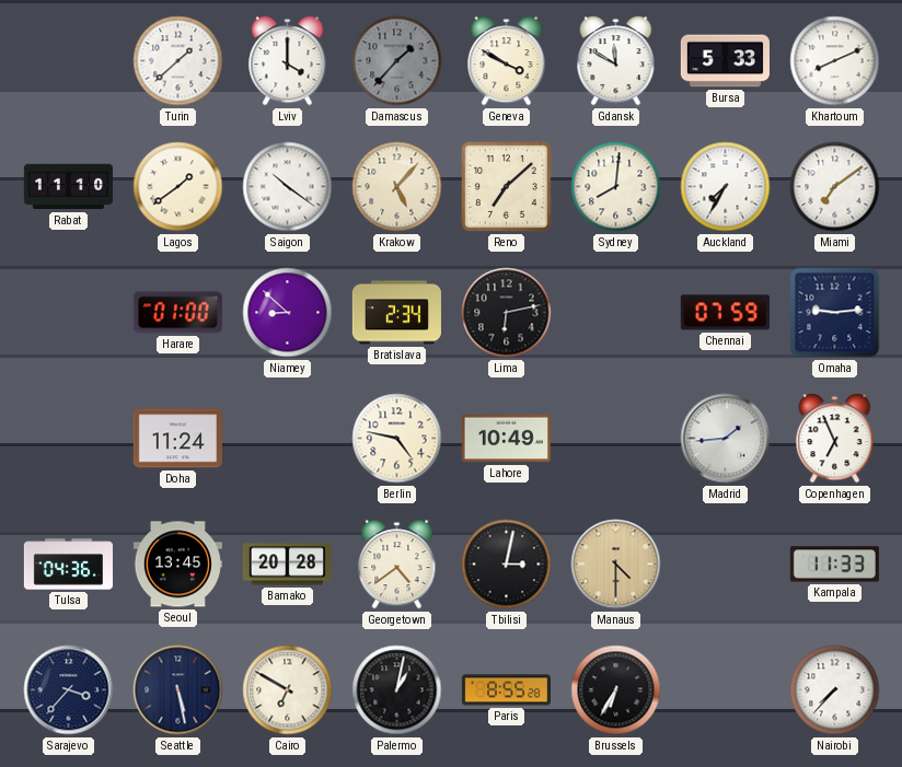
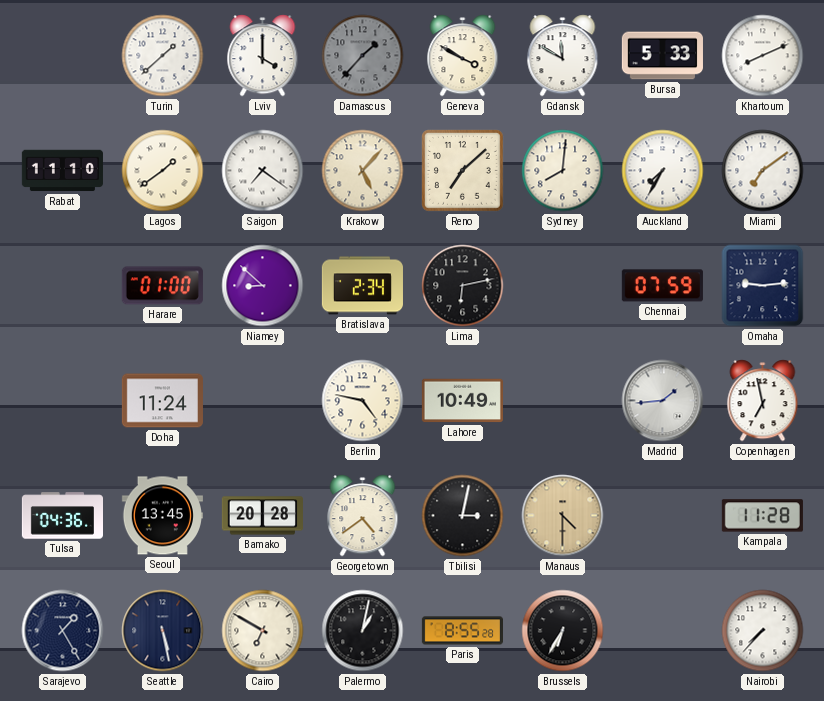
Saigon: 10:21 -> 7:21
Copenhagen: 6:56 -> 6:58
Kampala: 11:33 -> 11:28
Sarajevo: 3:37 -> 1:25
